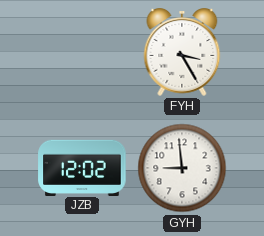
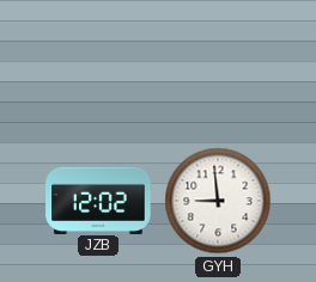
FYH: 3:25 -> none
